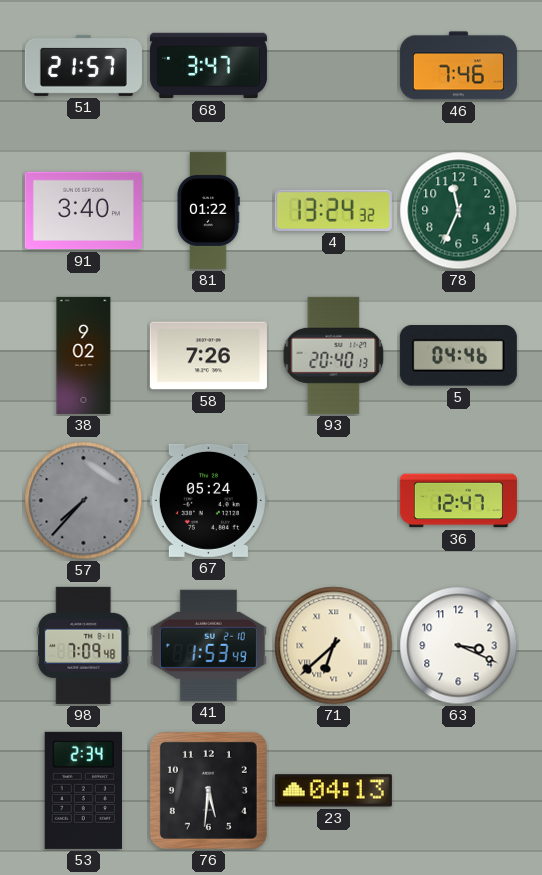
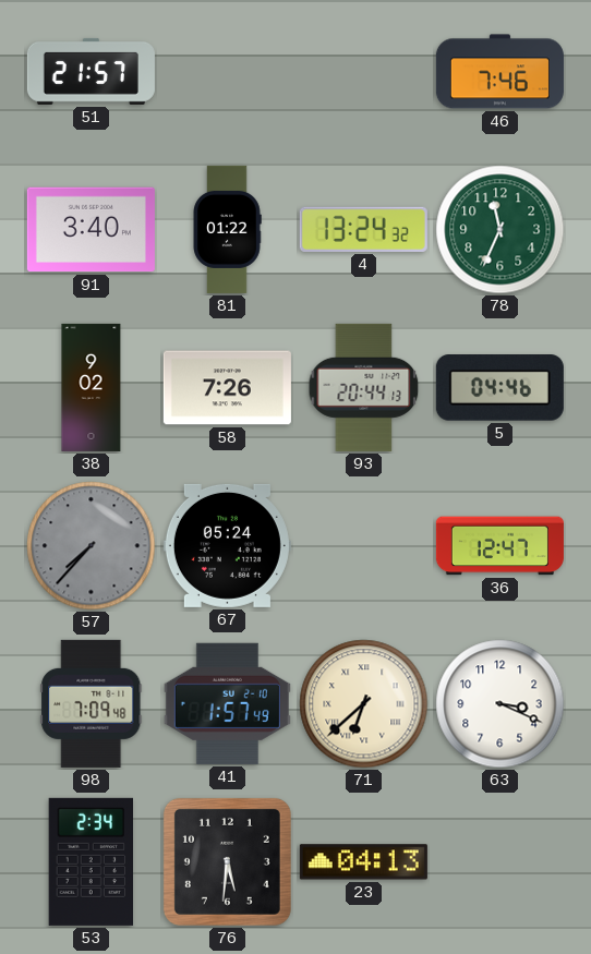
68: 3:47 -> none
93: 20:40 -> 20:44
41: 1:53 -> 1:57
